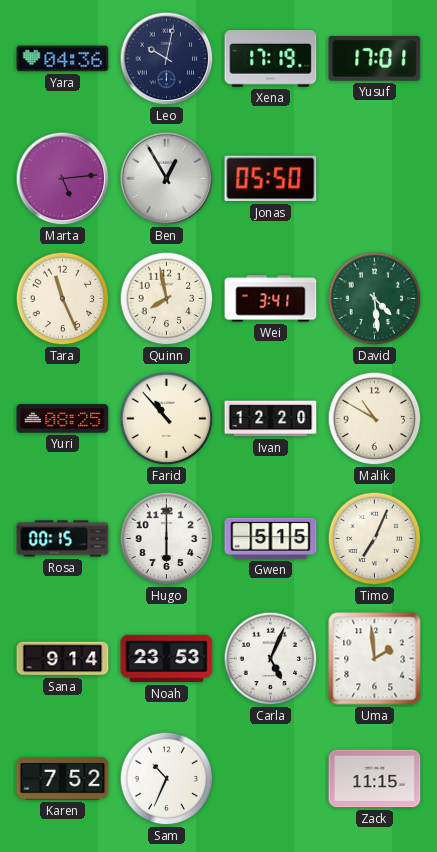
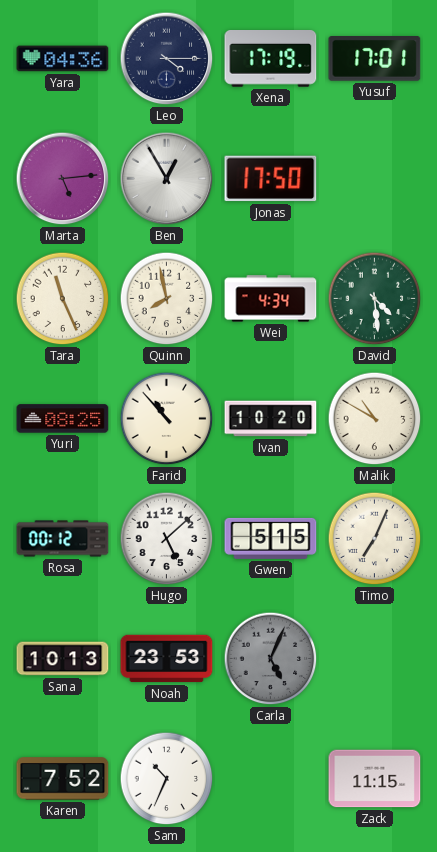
Leo: 10:02 -> 4:15
Jonas: 05:50 -> 17:50
Wei: 3:41 -> 4:34
Ivan: 12:20 -> 10:20
Rosa: 00:15 -> 00:12
Hugo: 6:00 -> 5:08
Sana: 9:14 -> 10:13
Carla dial: white -> grey
Uma: 1:59 -> none
